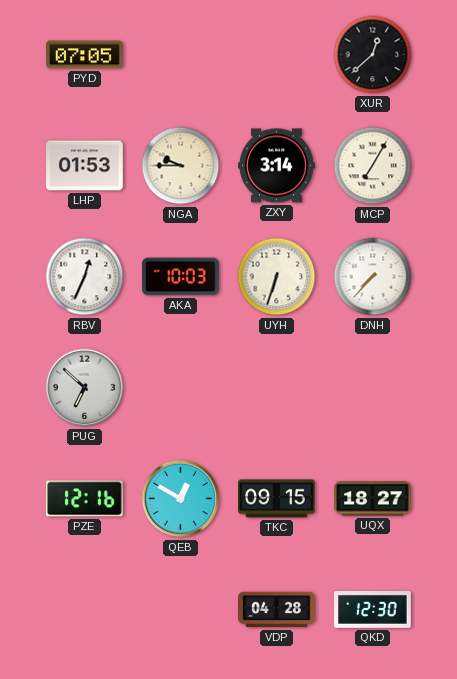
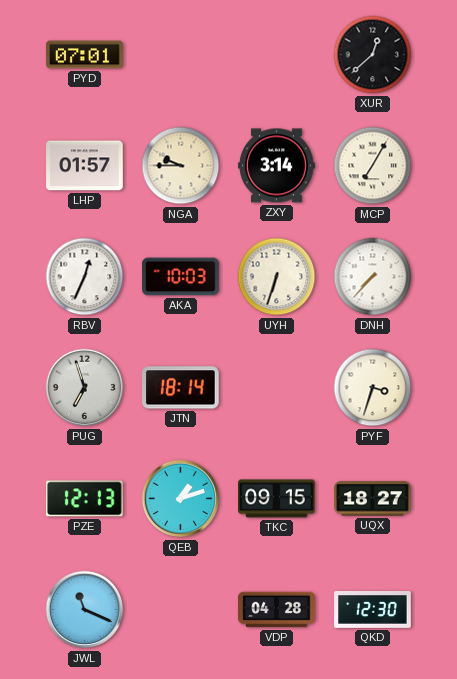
PYD: 07:05 -> 07:01
LHP: 01:53 -> 01:57
PUG: 6:52 -> 6:57
JTN: none -> 18:14
PYF: none -> 3:33
PZE: 12:16 -> 12:13
QEB: 12:50 -> 1:12
JWL: none -> 11:19
